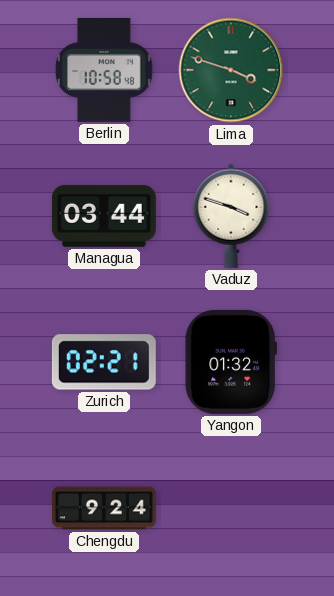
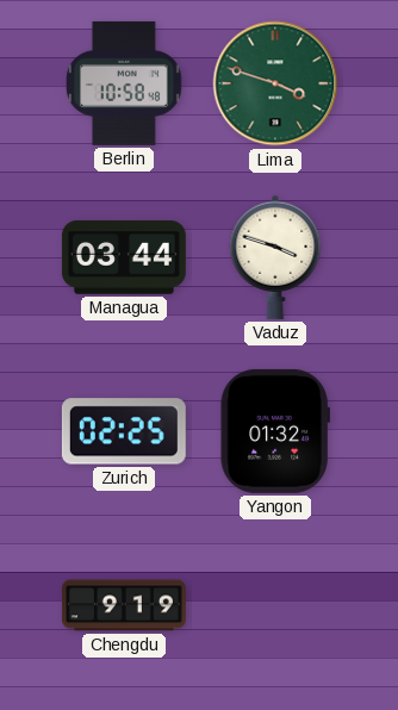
Zurich: 02:21 -> 02:25
Chengdu: 9:24 -> 9:19
